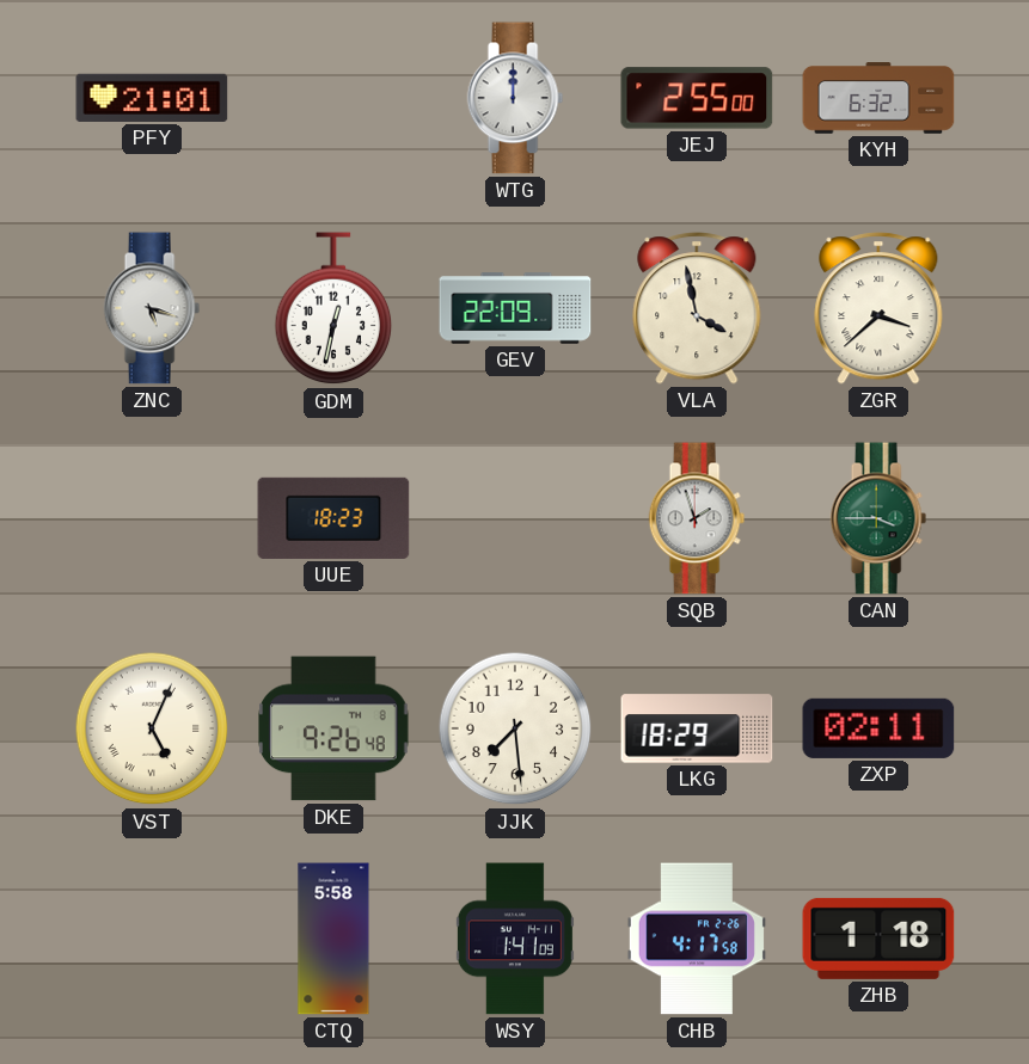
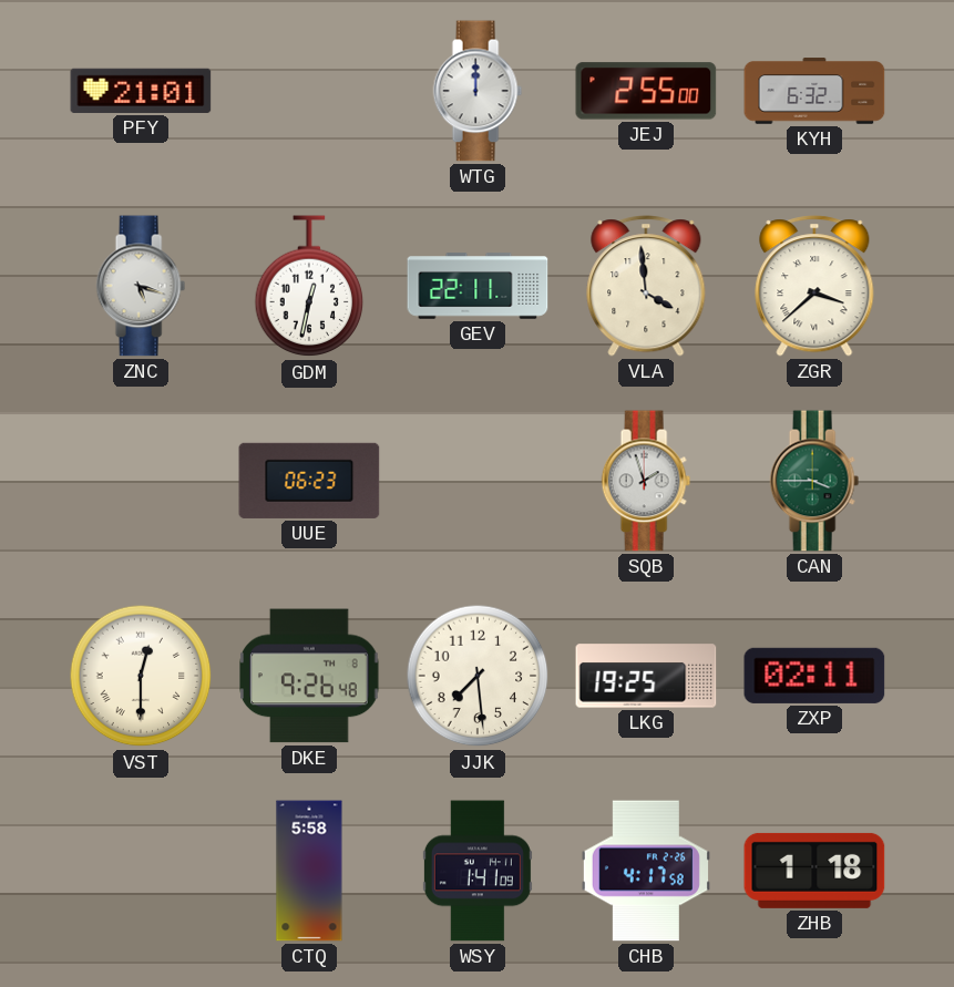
GEV: 22:09 -> 22:11
VLA: 3:58 -> 3:59
UUE: 18:23 -> 06:23
VST: 5:04 -> 12:30
LKG: 18:29 -> 19:25
